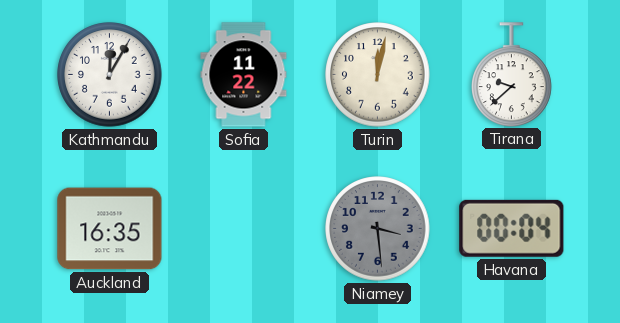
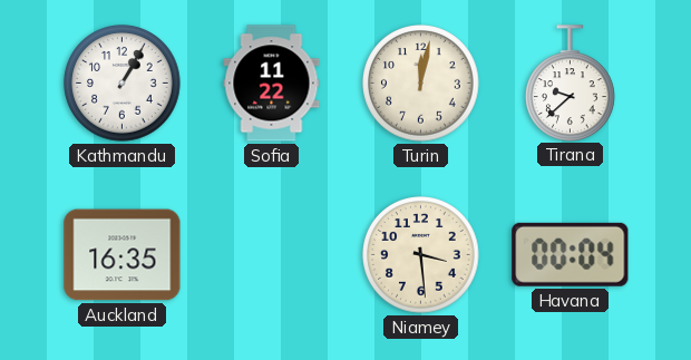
Kathmandu: 12:05 -> 1:05
Niamey dial: grey -> cream
